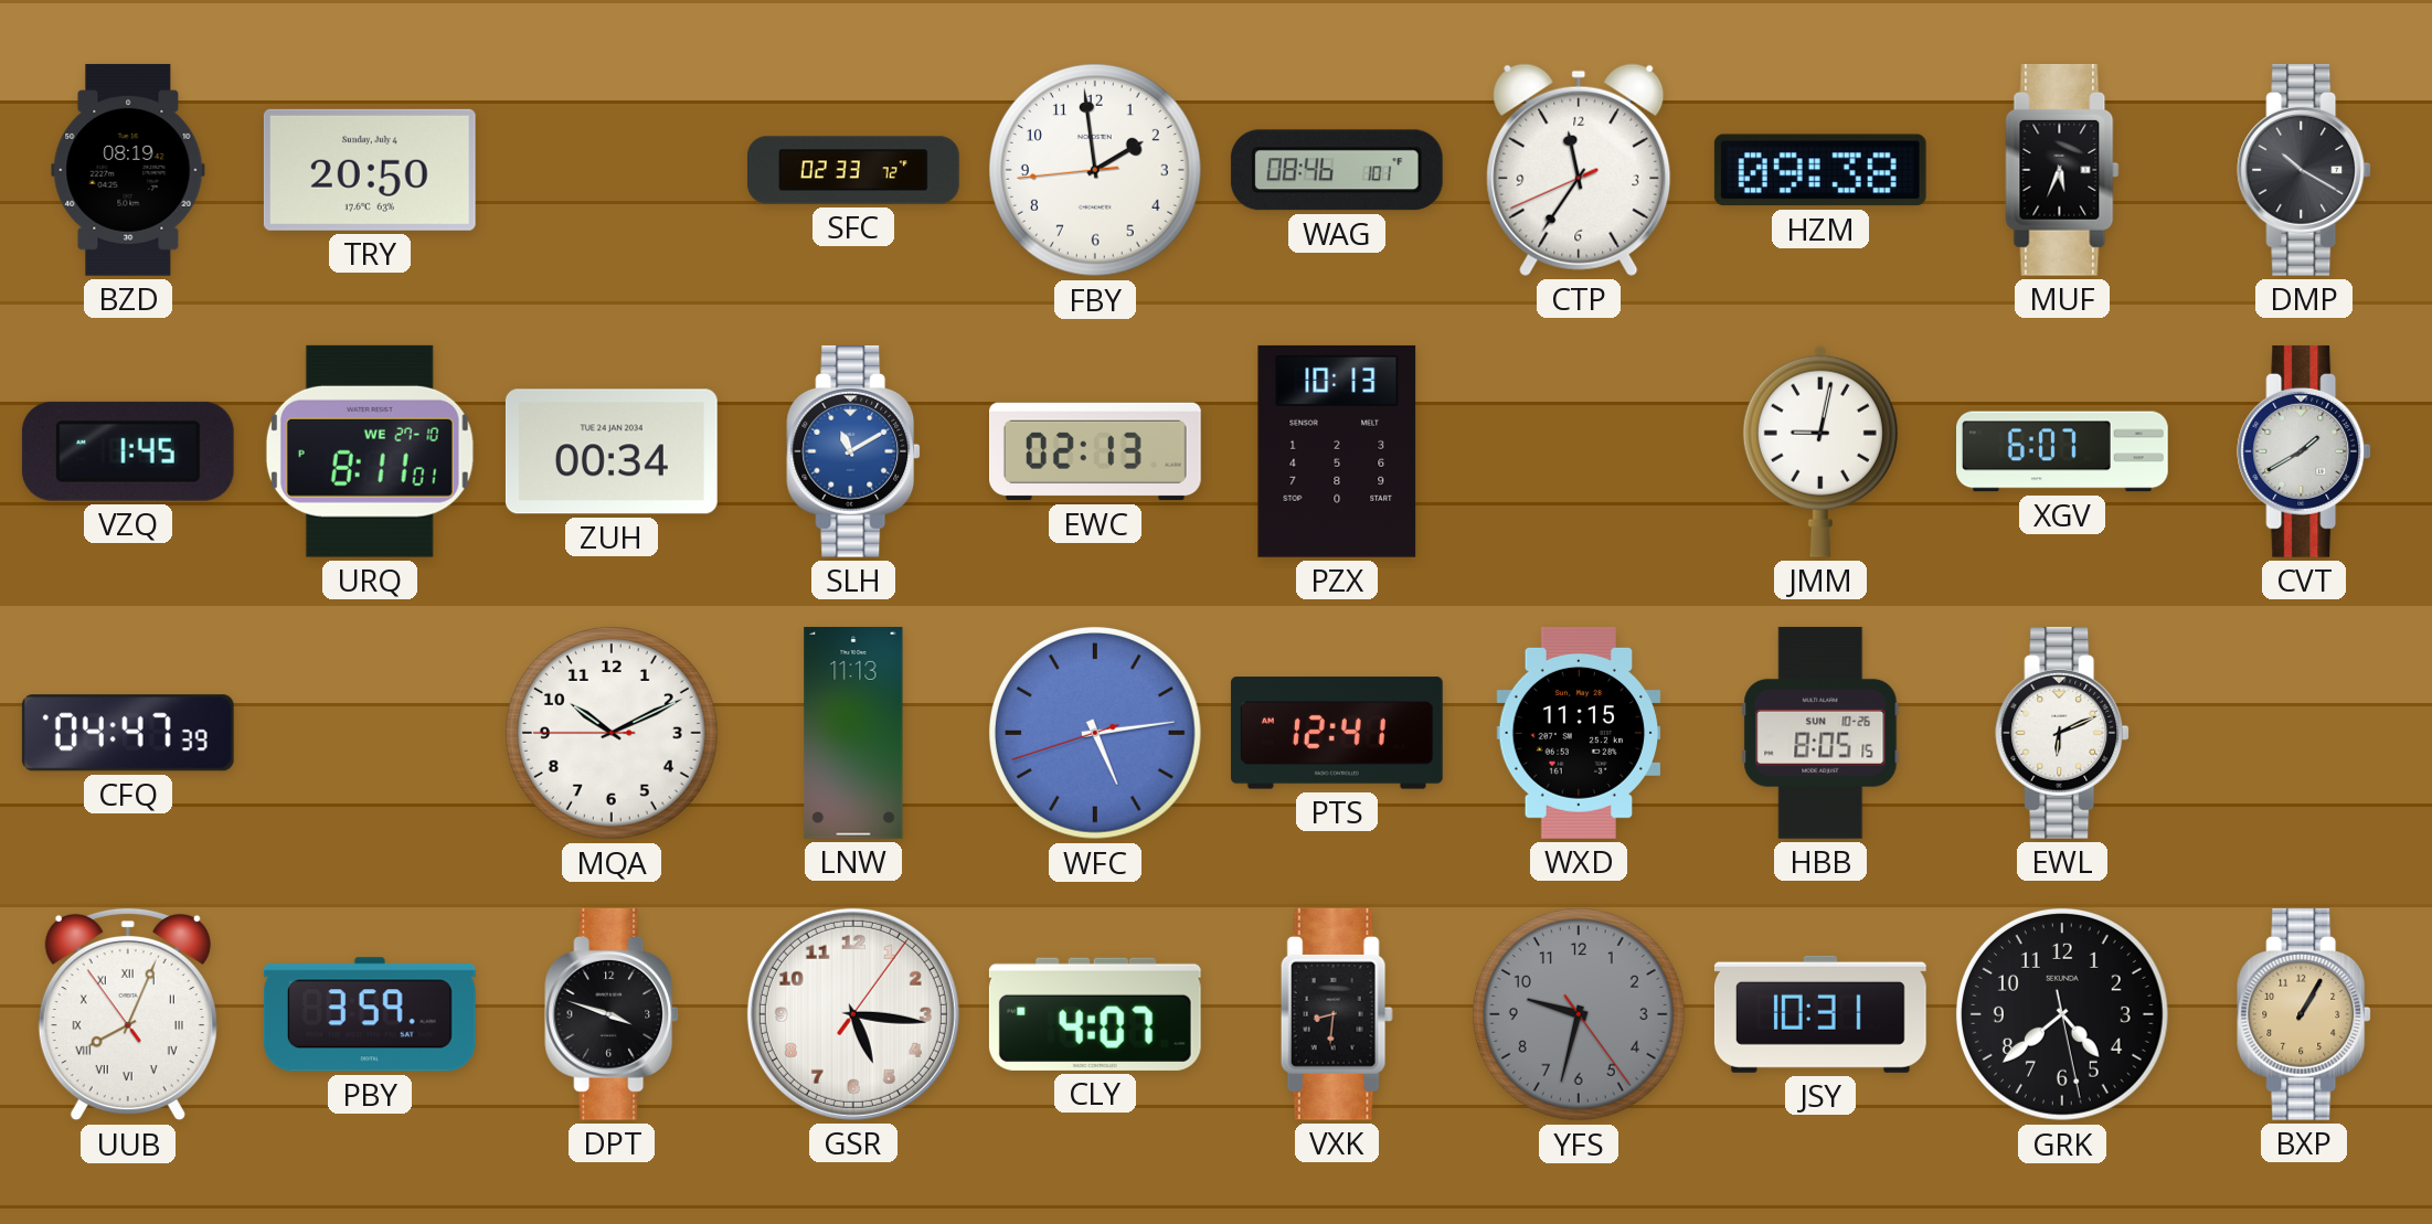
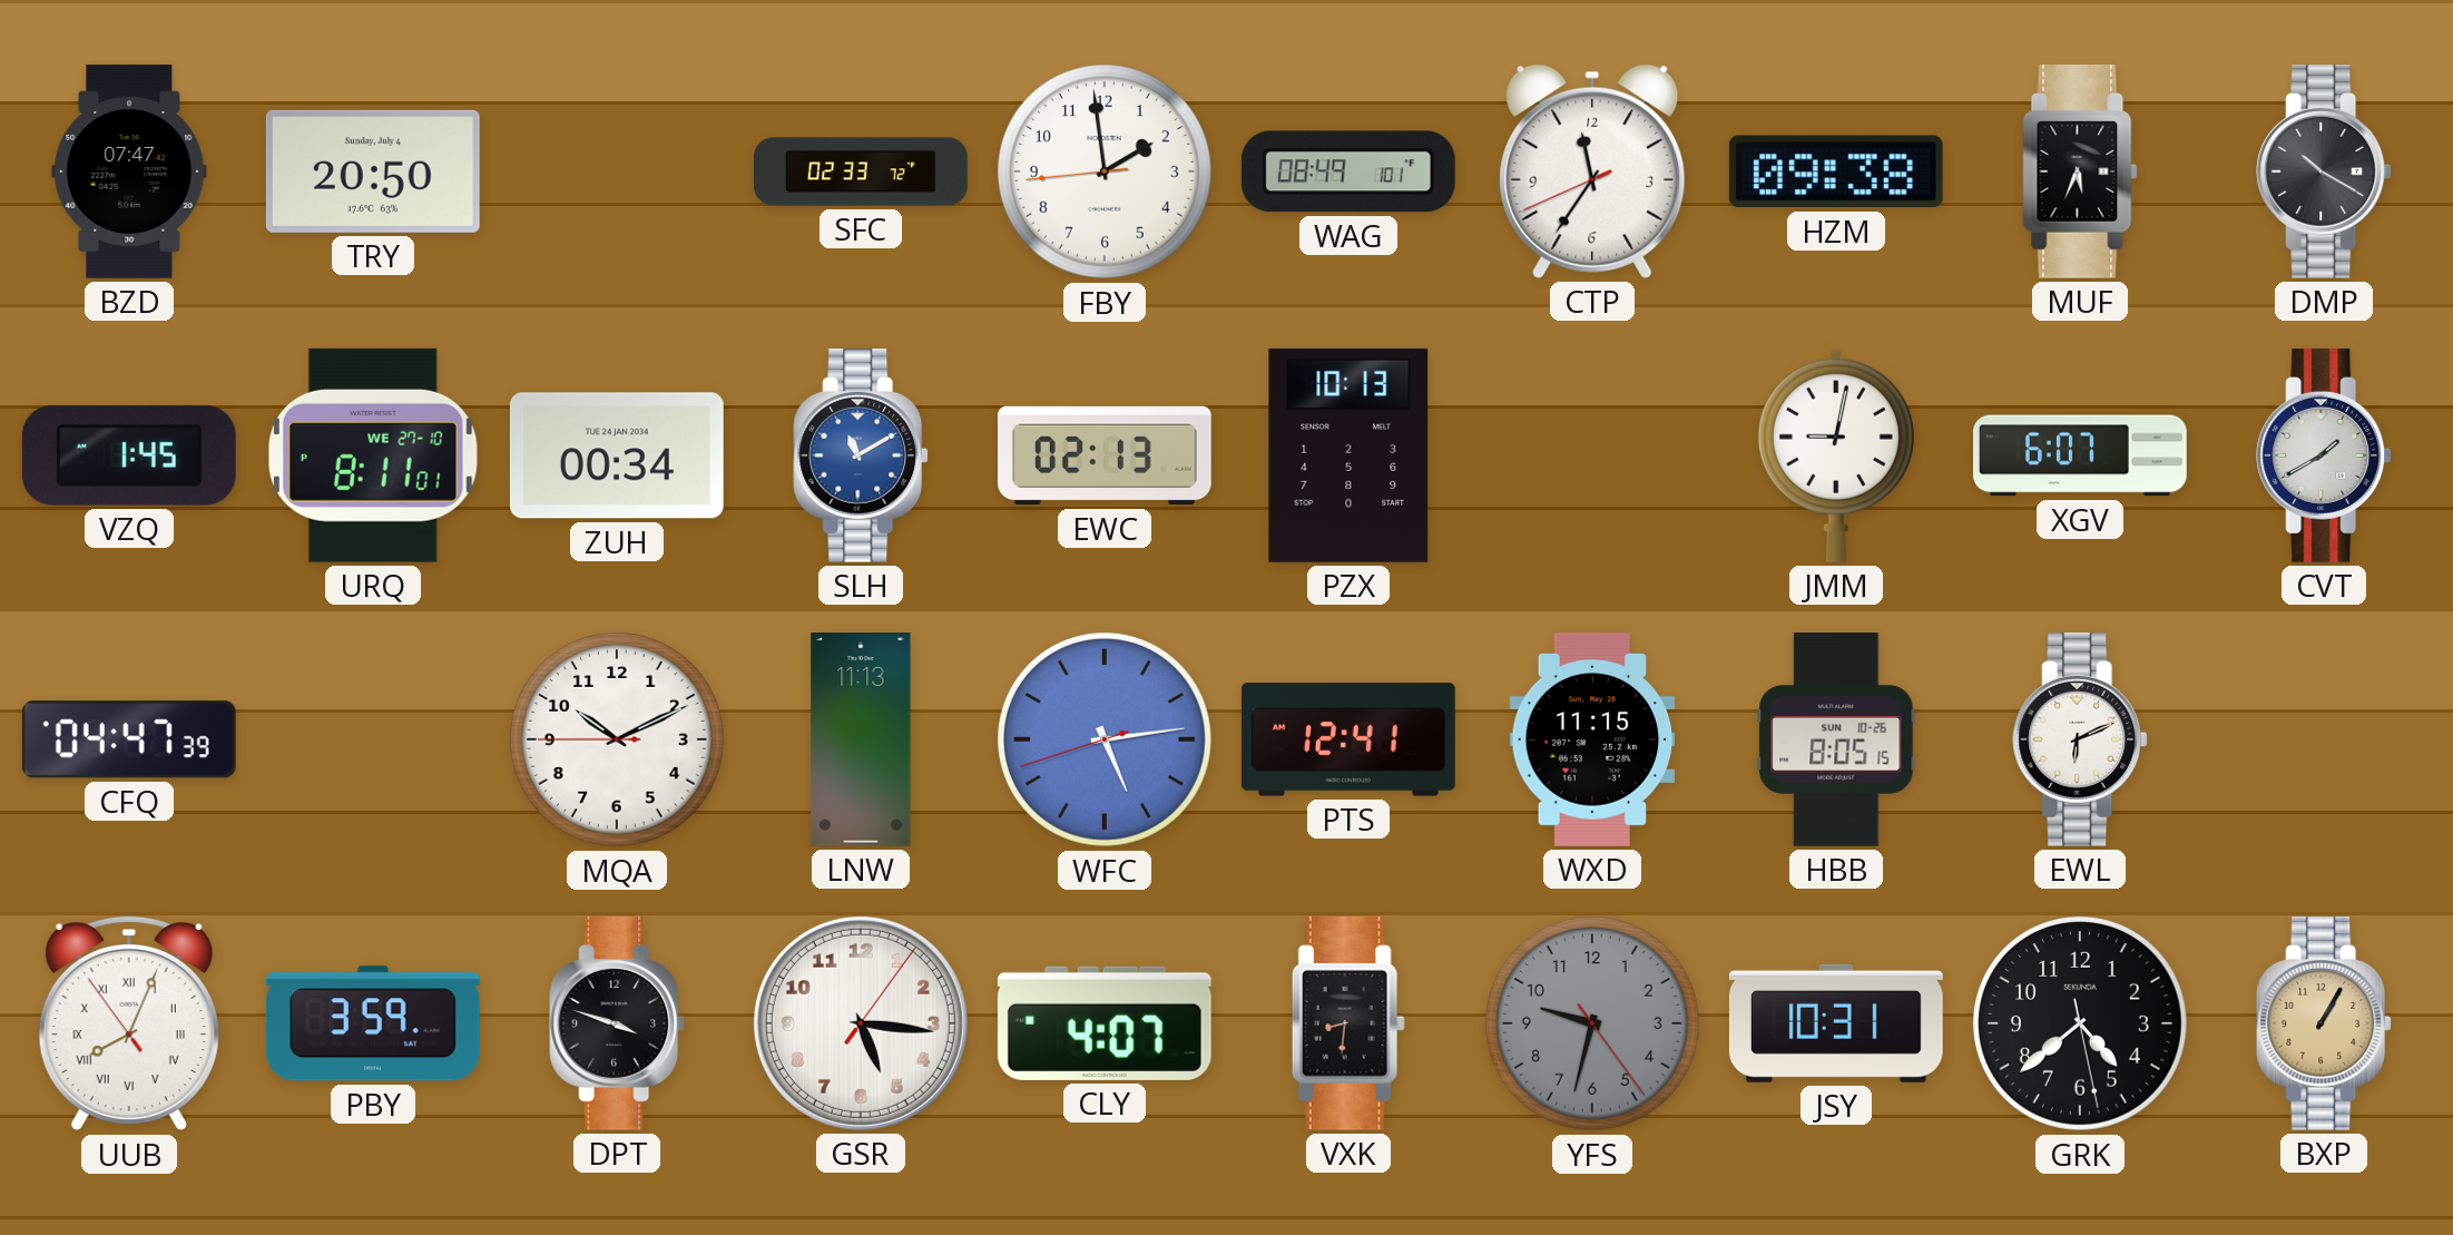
BZD: 08:19 -> 07:47
WAG: 08:46 -> 08:49
